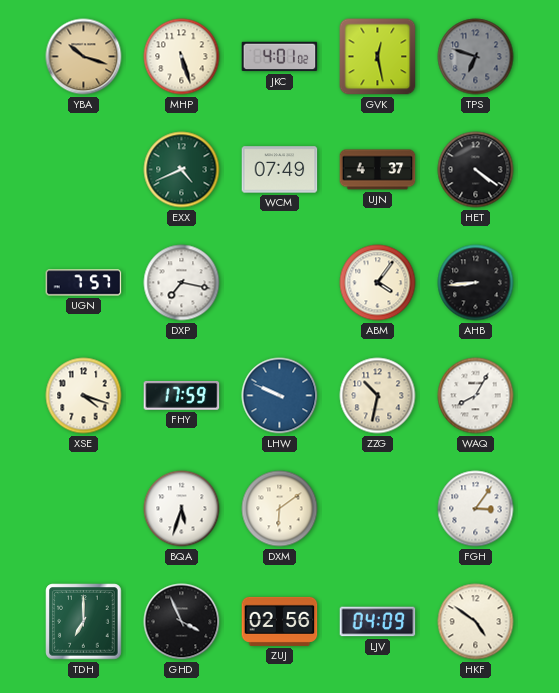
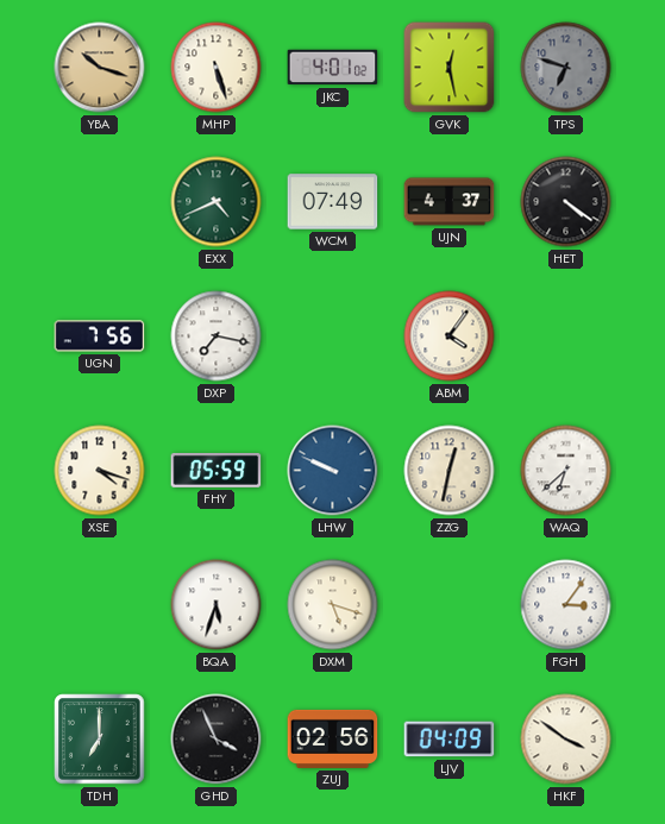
UGN: 7:57 -> 7:56
AHB: 8:44 -> none
FHY: 17:59 -> 05:59
ZZG: 10:32 -> 12:32
WAQ: 8:05 -> 6:38
DXM: 6:09 -> 5:18
HKF: 4:51 -> 3:51
